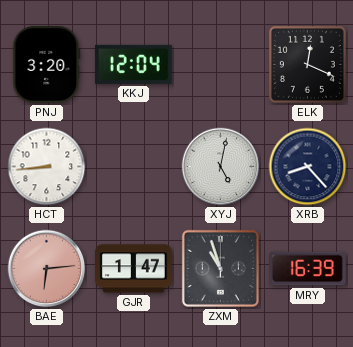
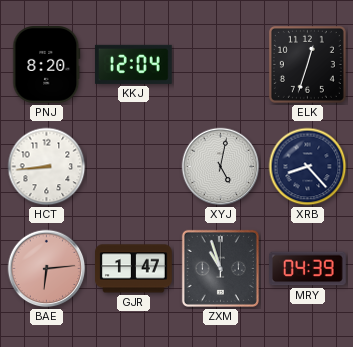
PNJ: 3:20 -> 8:20
ELK: 12:19 -> 12:33
MRY: 16:39 -> 04:39
